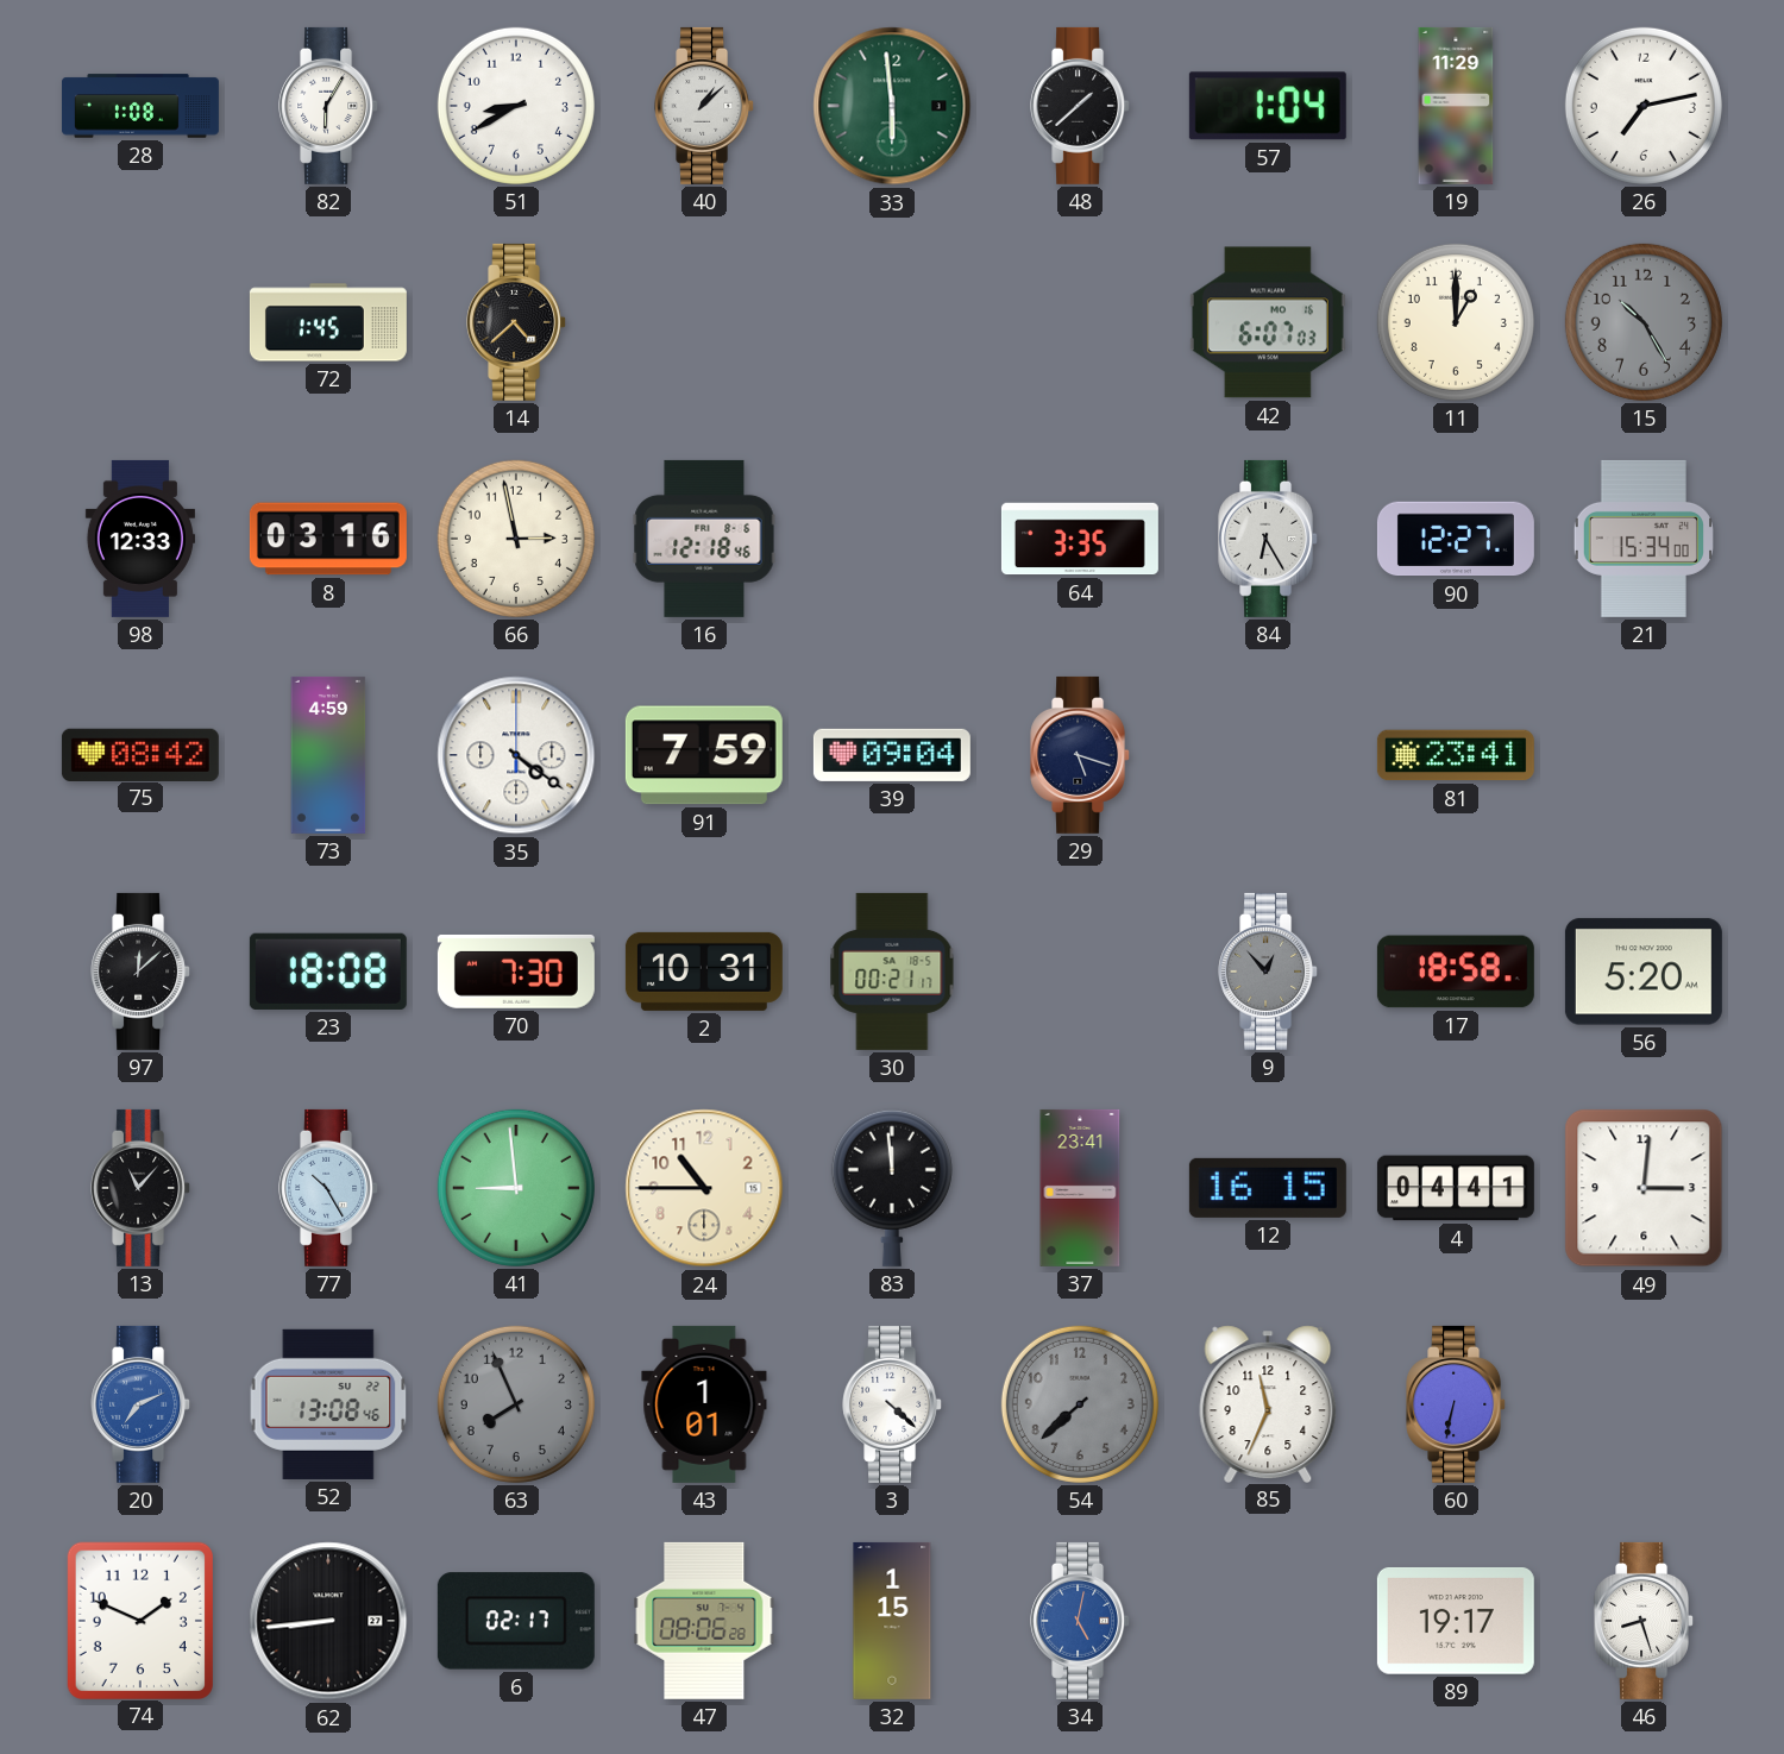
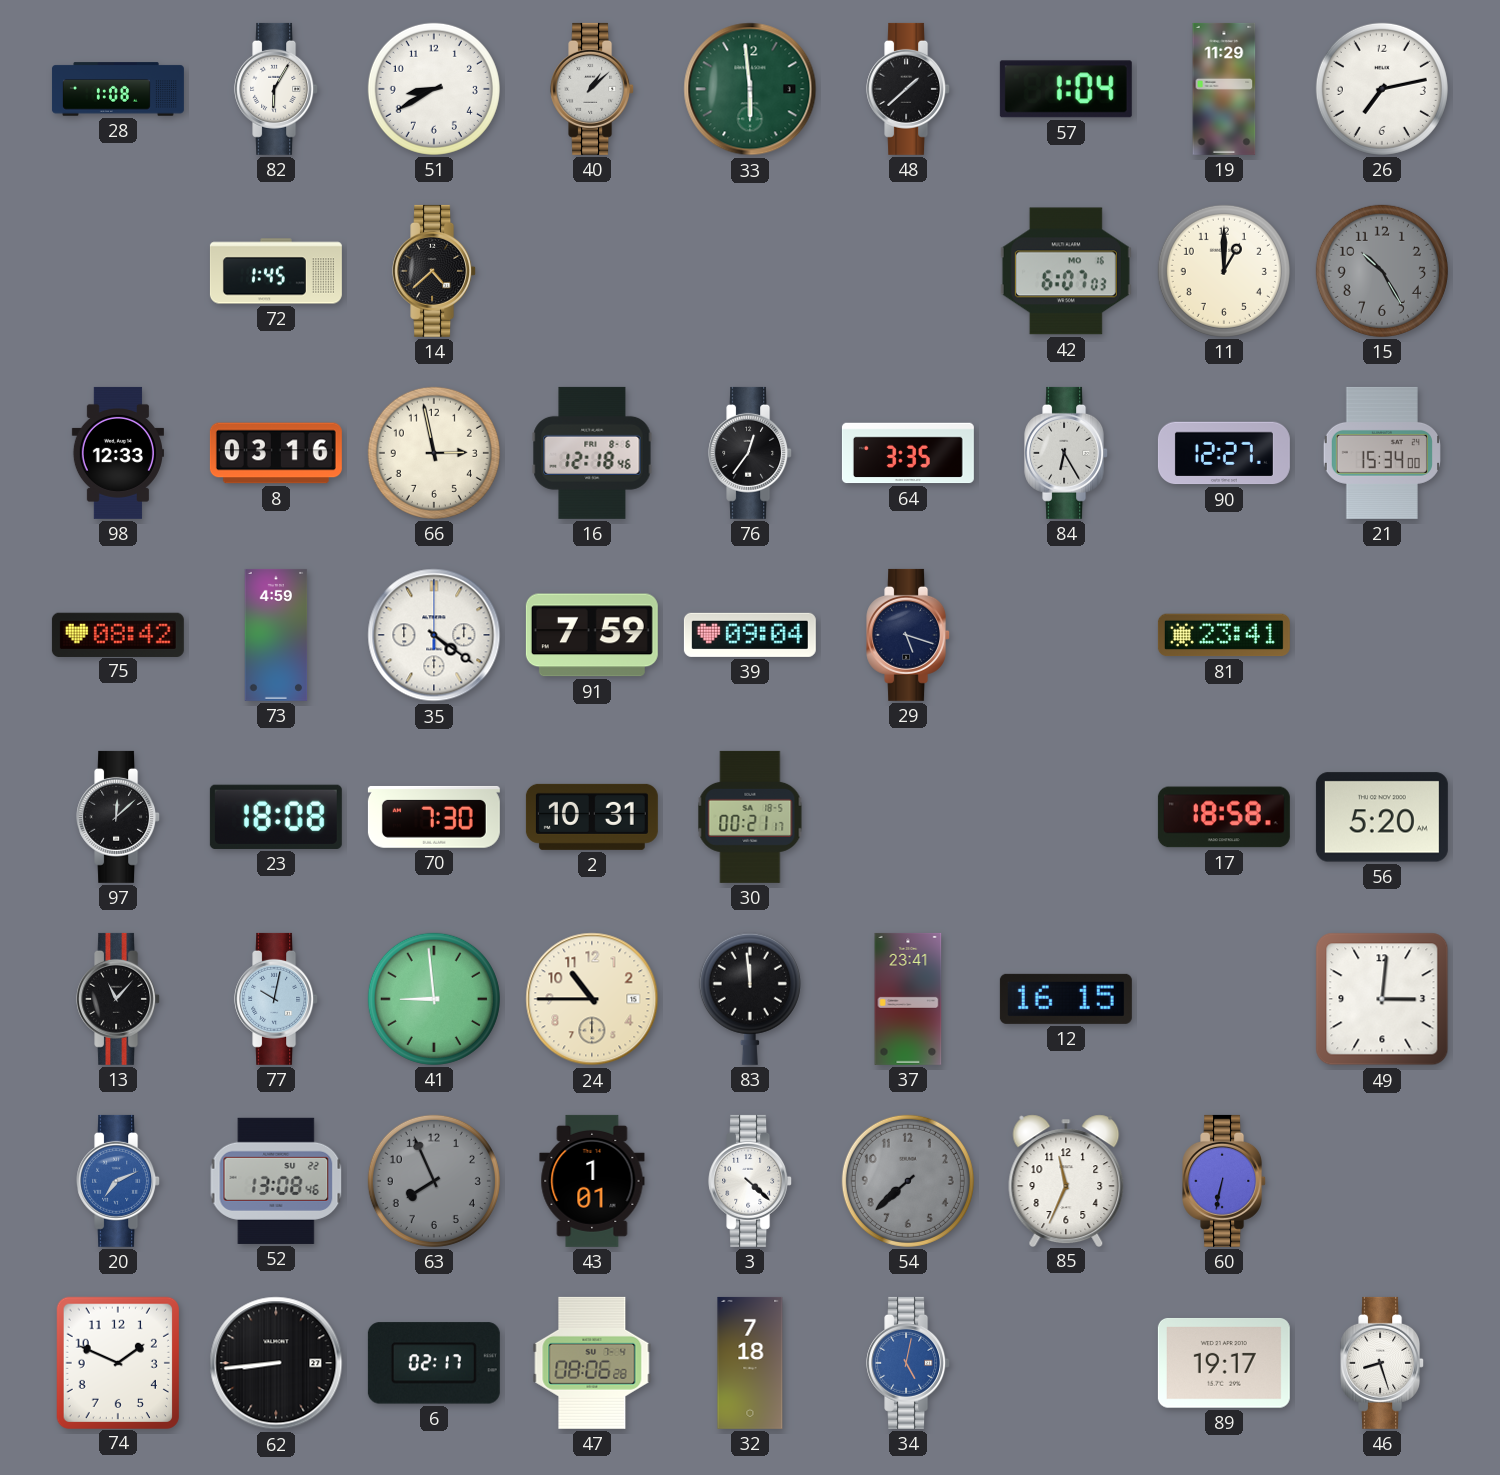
76: none -> 12:36
9: 12:53 -> none
77: 10:25 -> 10:02
4: 04:41 -> none
32: 1:15 -> 7:18
